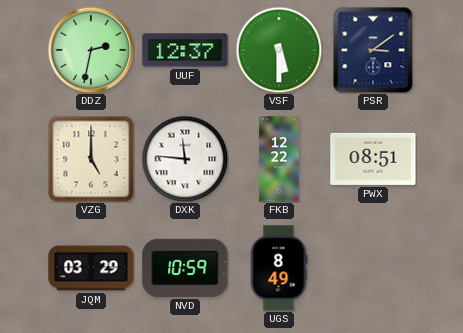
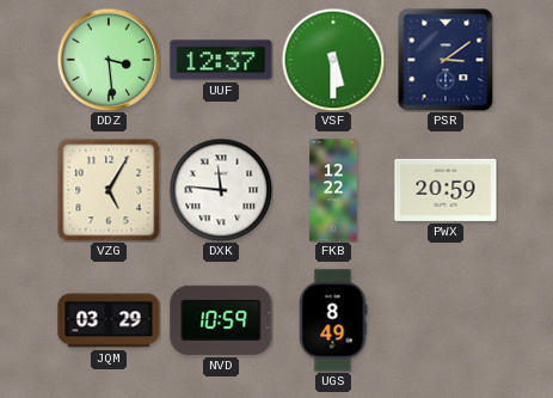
DDZ: 2:32 -> 3:29
VZG: 5:00 -> 5:05
PWX: 08:51 -> 20:59
